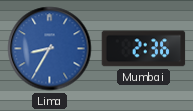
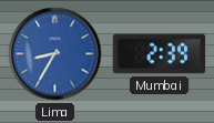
Mumbai: 2:36 -> 2:39
